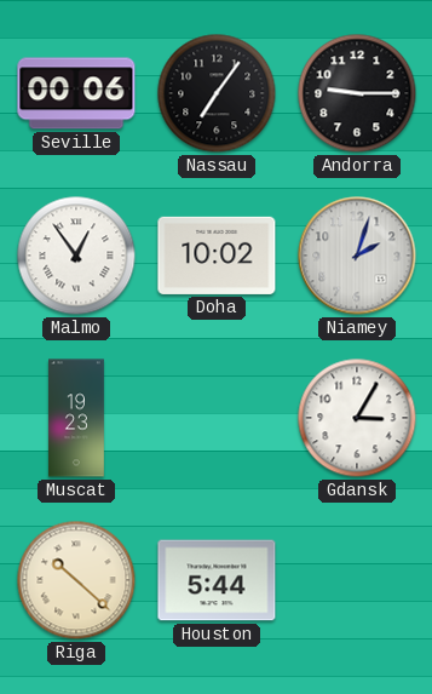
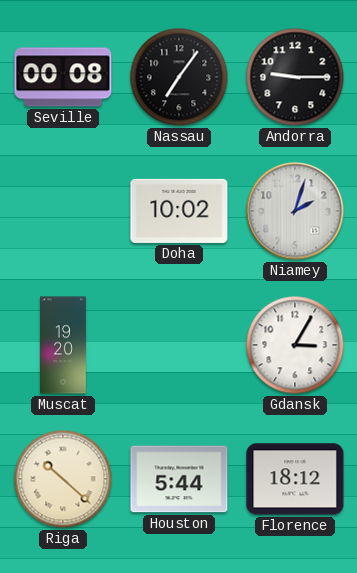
Seville: 00:06 -> 00:08
Malmo: 12:54 -> none
Muscat: 19:23 -> 19:20
Florence: none -> 18:12
